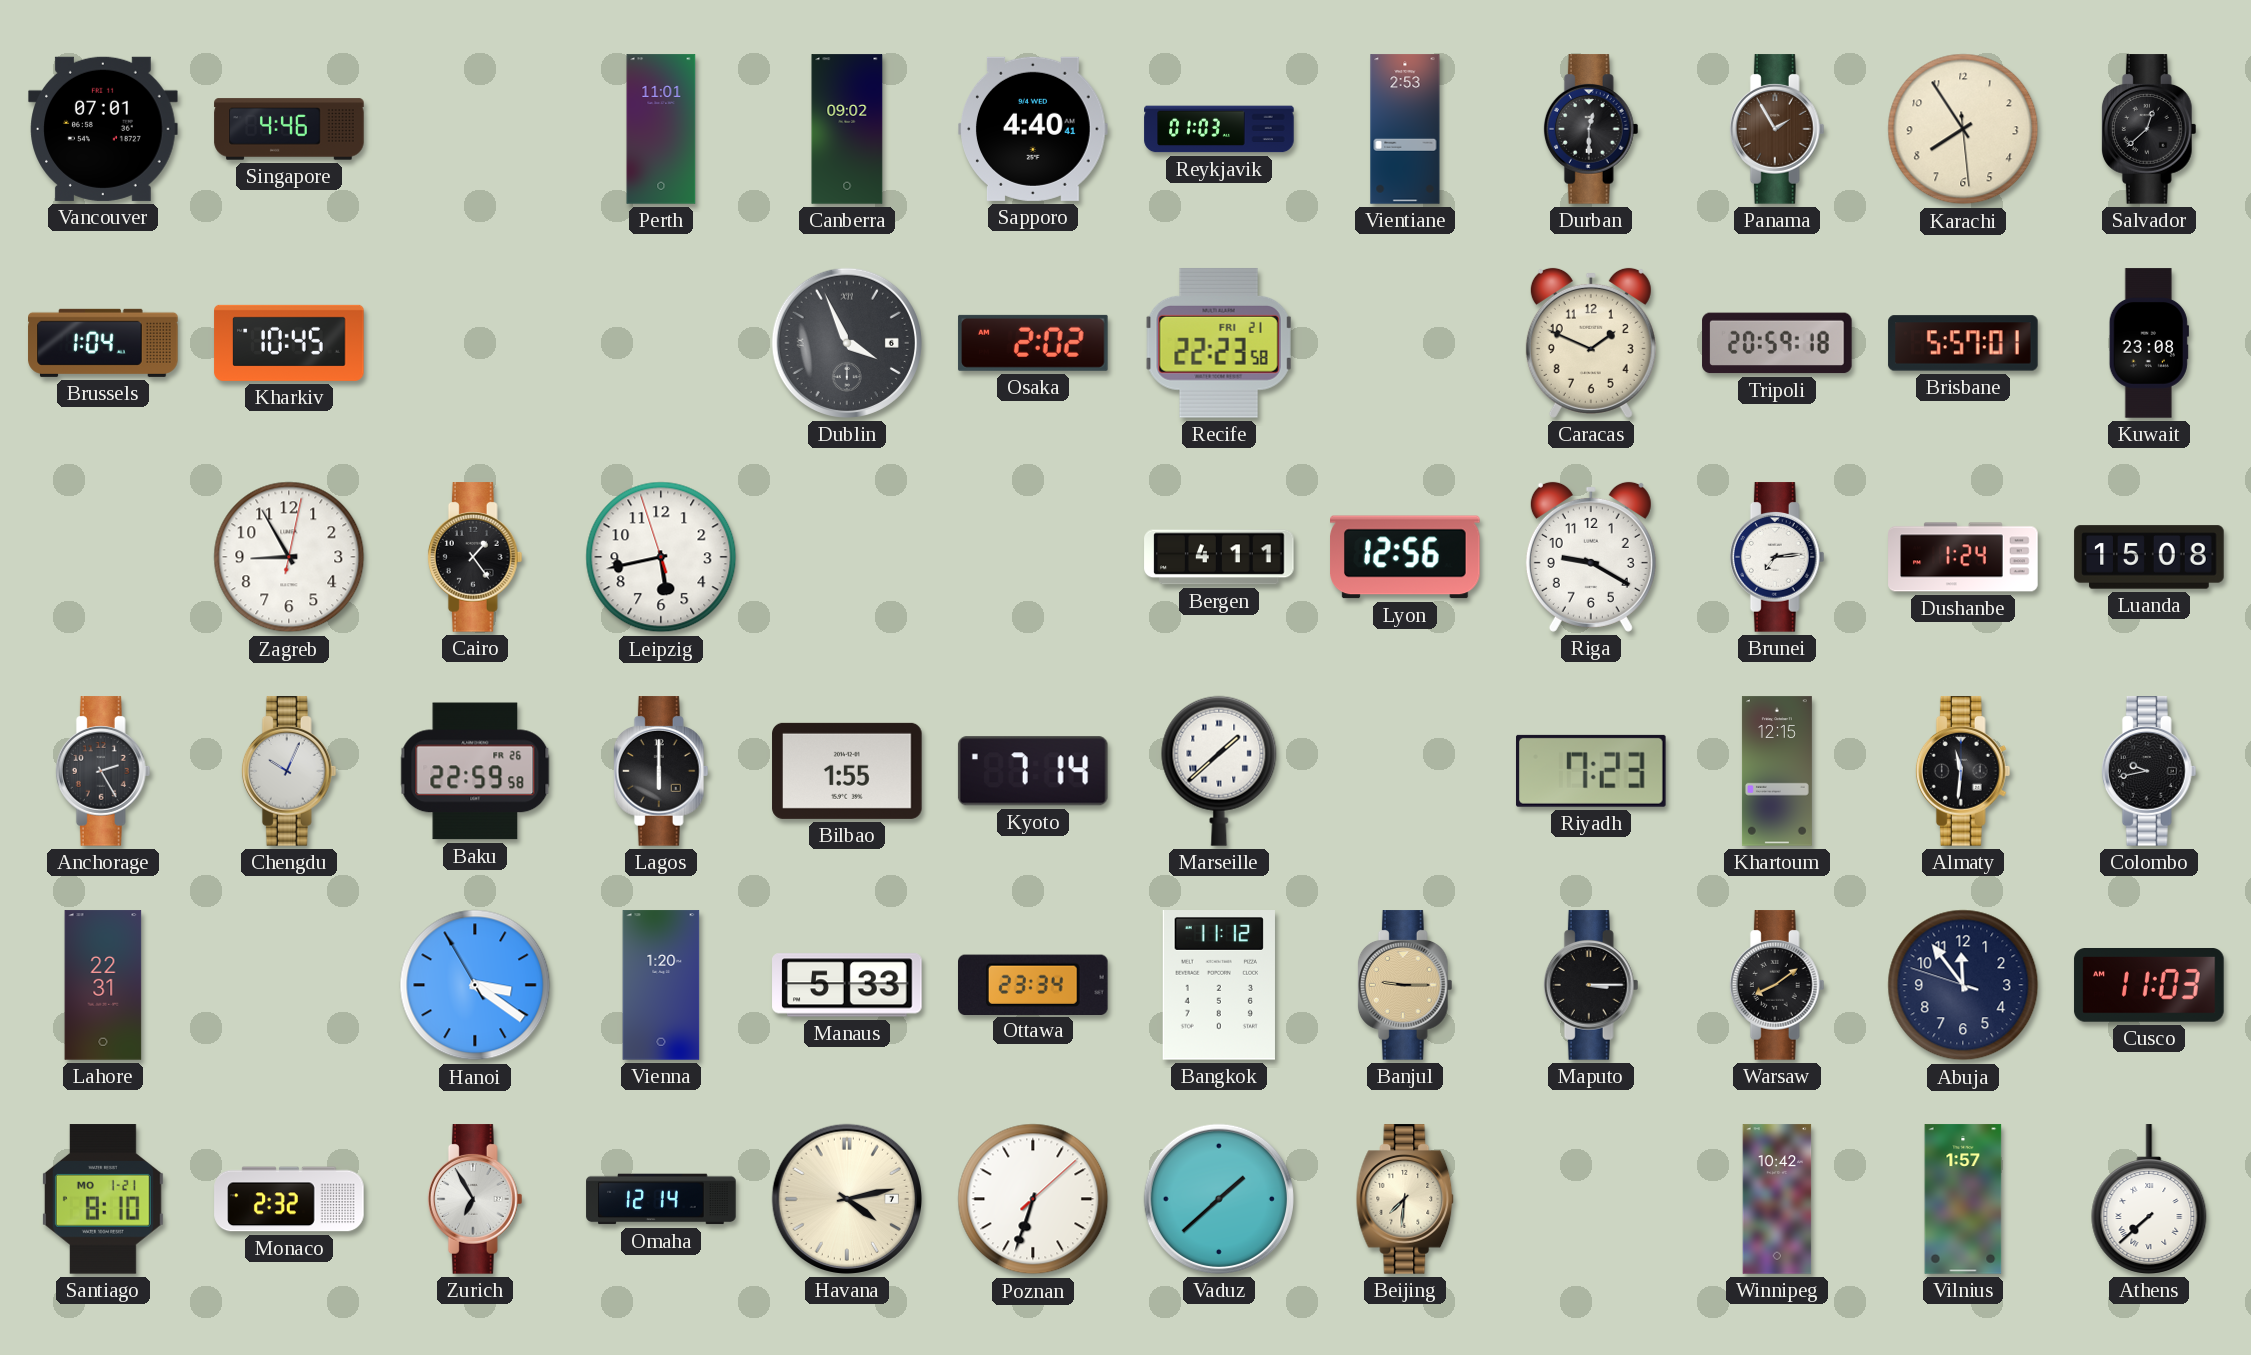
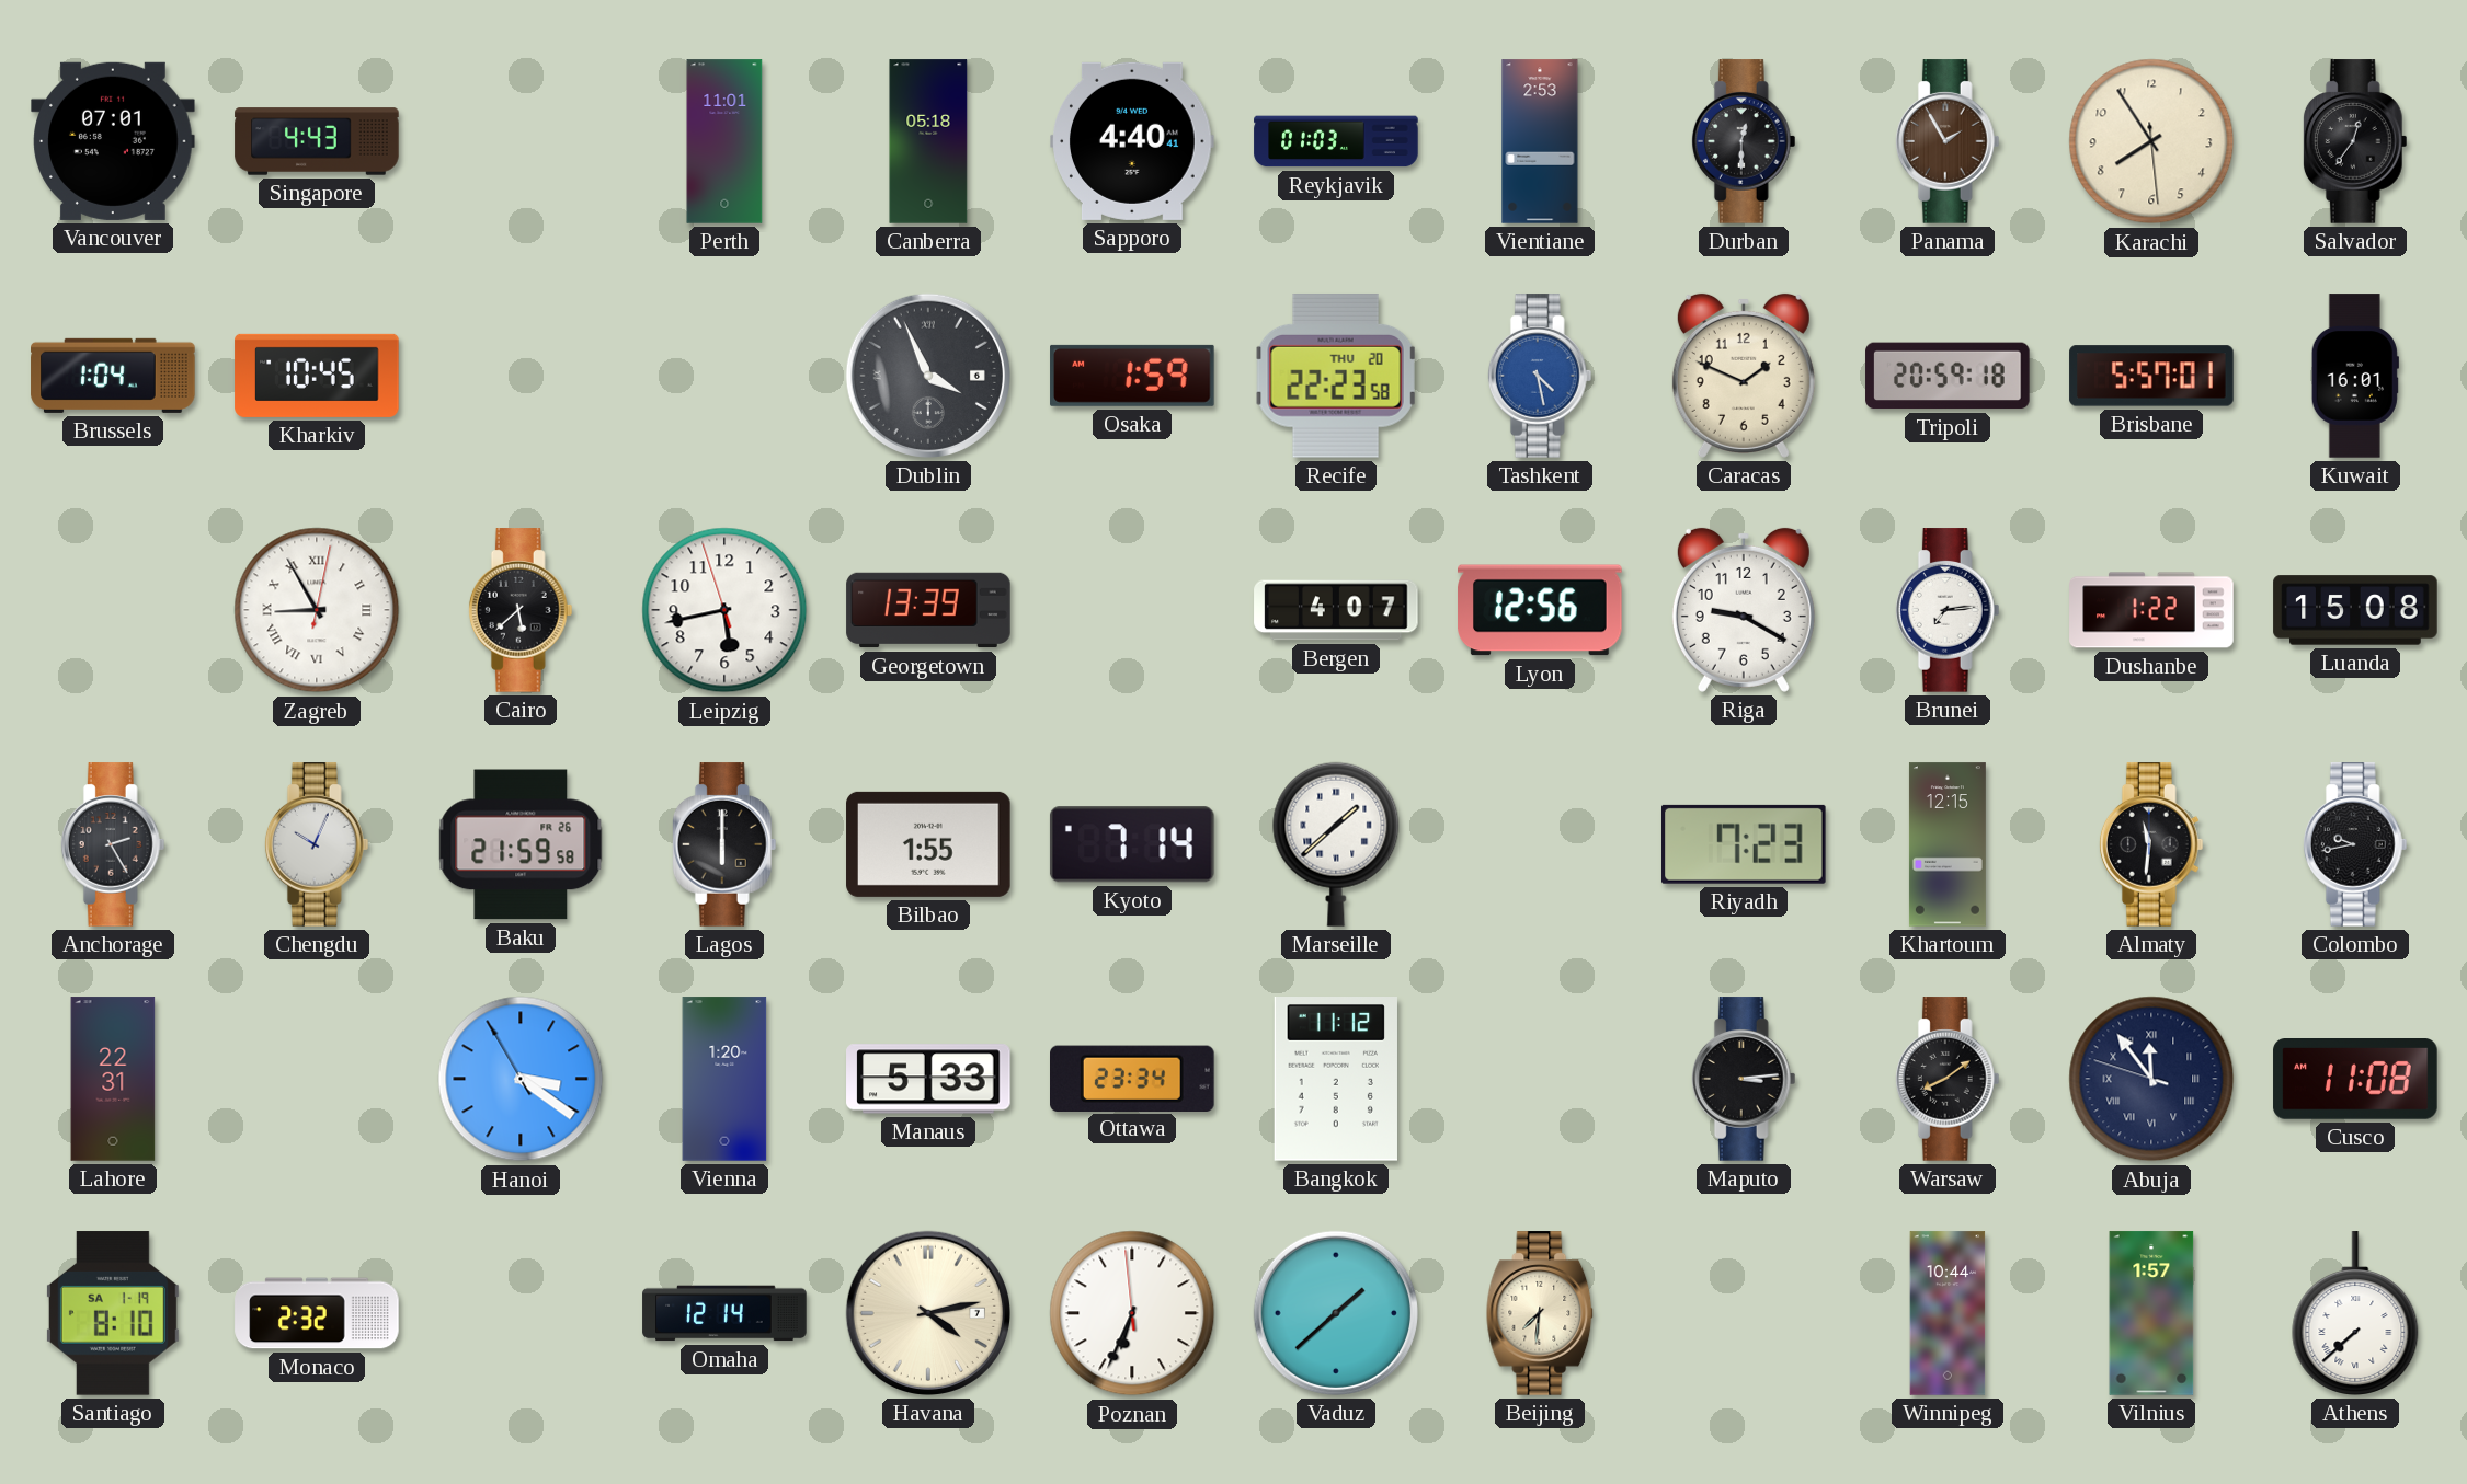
Singapore: 4:46 -> 4:43
Canberra: 09:02 -> 05:18
Salvador: 12:38 -> 12:36
Osaka: 2:02 -> 1:59
Recife date: FRI 21 -> THU 20
Tashkent: none -> 4:28
Kuwait: 23:08 -> 16:01
Zagreb numerals: Arabic -> Roman
Cairo: 1:24 -> 5:38
Georgetown: none -> 13:39
Bergen: 4:11 -> 4:07
Dushanbe: 1:24 -> 1:22
Baku: 22:59 -> 21:59
Banjul: 9:15 -> none
Maputo: 3:15 -> 3:14
Abuja numerals: Arabic -> Roman
Cusco: 11:03 -> 11:08
Santiago date: MO 1-21 -> SA 1-19
Zurich: 6:55 -> none
Poznan: 6:33:08 -> 6:33:59
Winnipeg: 10:42 -> 10:44
